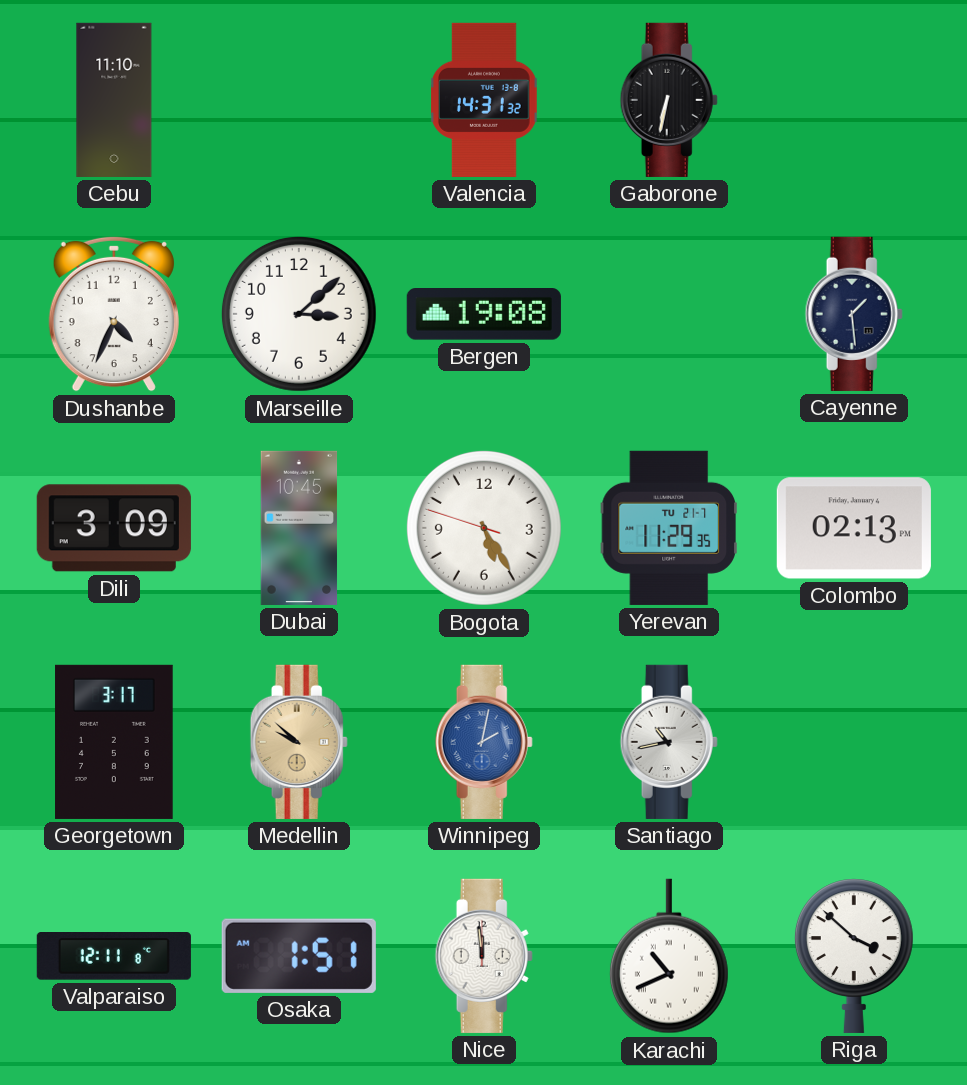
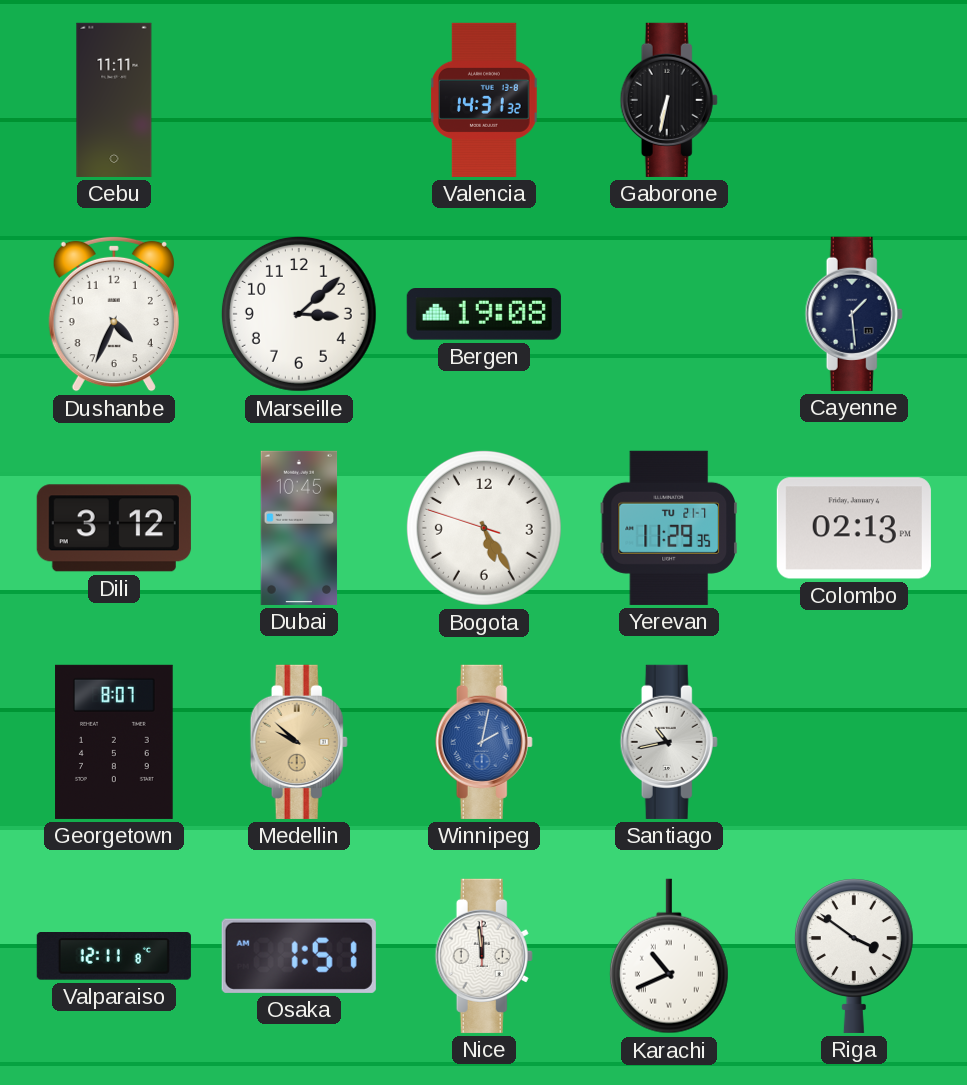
Cebu: 11:10 -> 11:11
Dili: 3:09 -> 3:12
Georgetown: 3:17 -> 8:07
Riga: 3:52 -> 3:51
